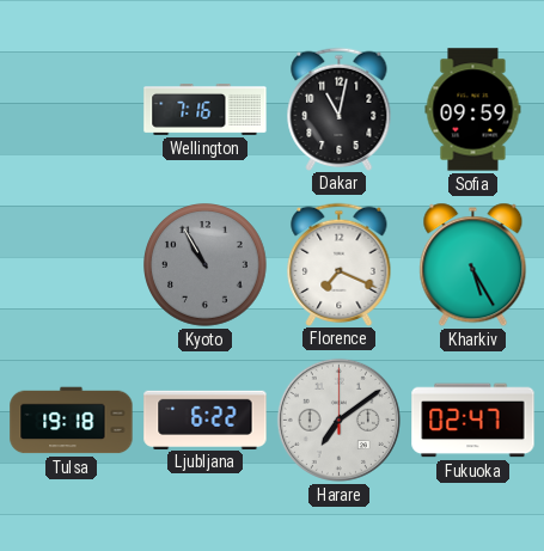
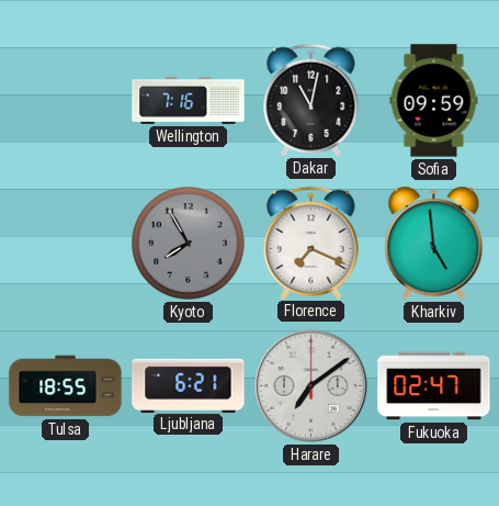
Kyoto: 10:55 -> 7:55
Kharkiv: 5:25 -> 4:59
Tulsa: 19:18 -> 18:55
Ljubljana: 6:22 -> 6:21
